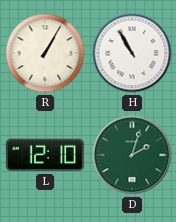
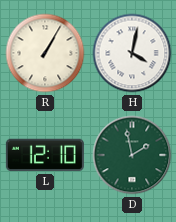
H: 10:55 -> 4:02
D: 2:03 -> 1:58
